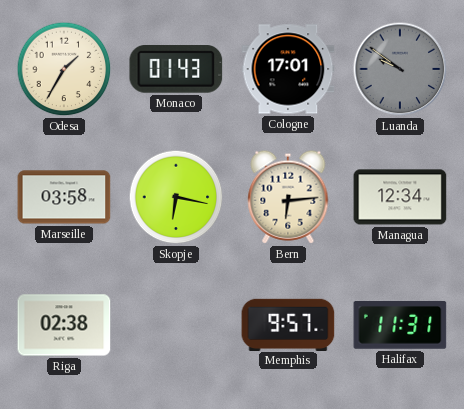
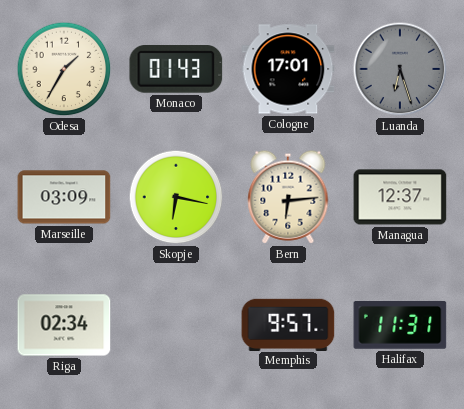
Luanda: 9:51 -> 6:27
Marseille: 03:58 -> 03:09
Managua: 12:34 -> 12:37
Riga: 02:38 -> 02:34
